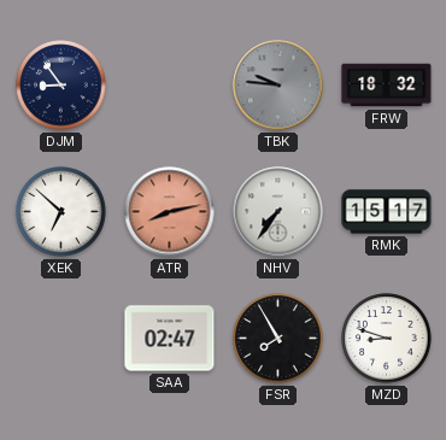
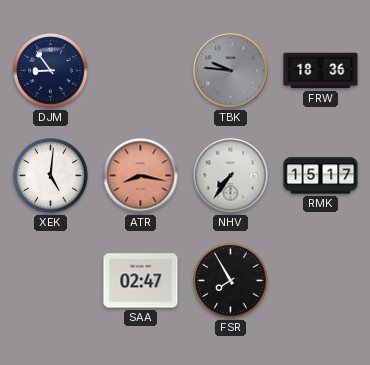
FRW: 18:32 -> 18:36
XEK: 6:52 -> 5:01
ATR: 8:13 -> 8:17
MZD: 8:48 -> none
